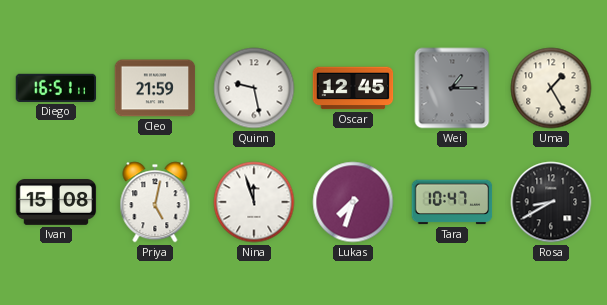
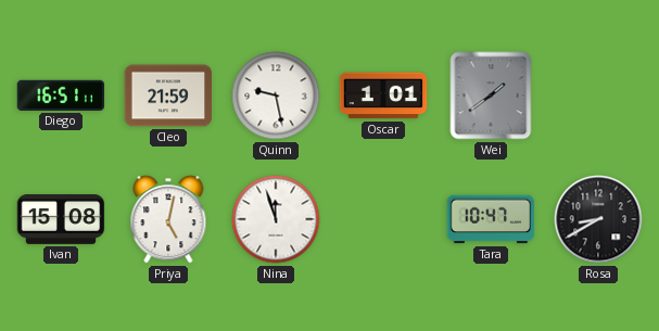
Oscar: 12:45 -> 1:01
Wei: 1:15 -> 1:39
Uma: 1:25 -> none
Lukas: 7:33 -> none
